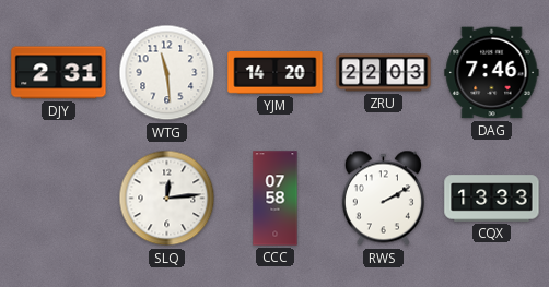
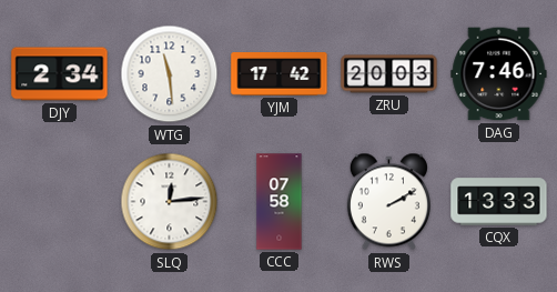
DJY: 2:31 -> 2:34
YJM: 14:20 -> 17:42
ZRU: 22:03 -> 20:03
